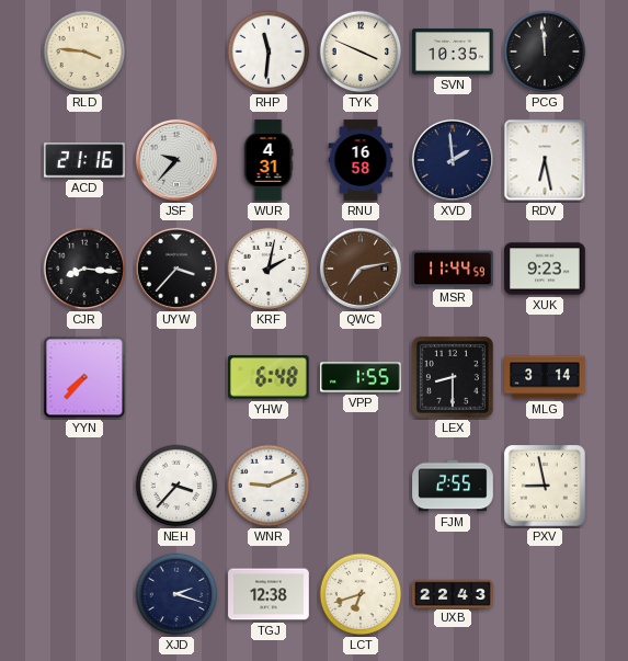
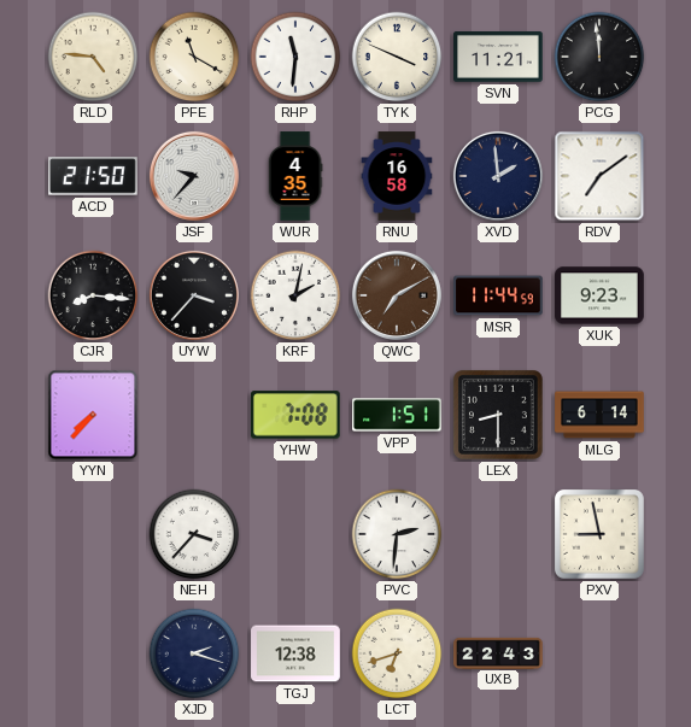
RLD: 3:46 -> 4:46
PFE: none -> 11:20
SVN: 10:35 -> 11:21
ACD: 21:16 -> 21:50
WUR: 4:31 -> 4:35
RDV: 6:28 -> 7:09
QWC: 7:13 -> 7:10
YHW: 6:48 -> 7:08
VPP: 1:55 -> 1:51
MLG: 3:14 -> 6:14
WNR: 9:11 -> none
PVC: none -> 2:31
FJM: 2:55 -> none
